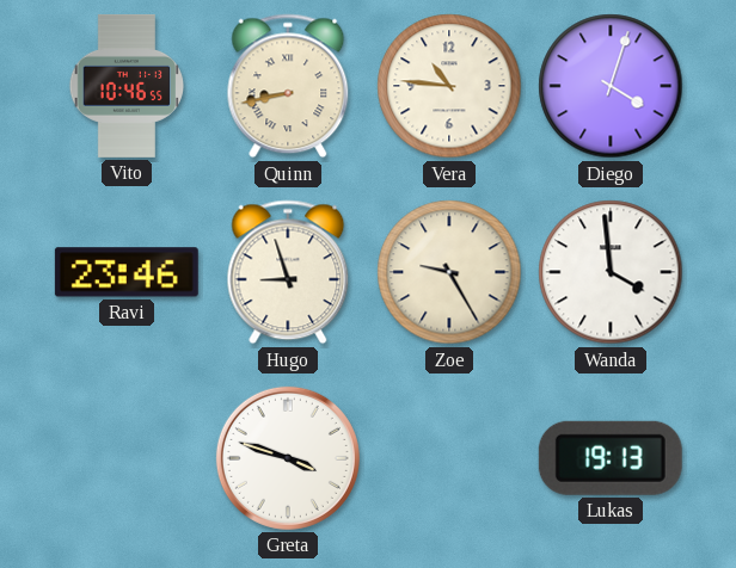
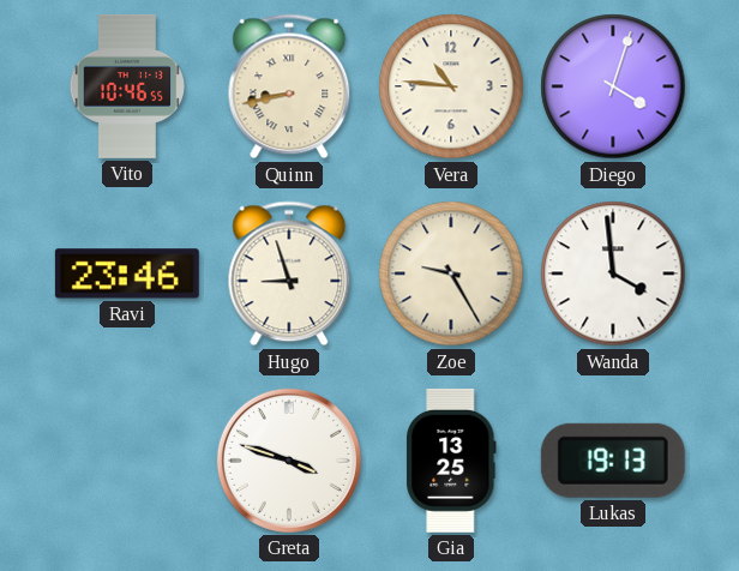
Gia: none -> 13:25
